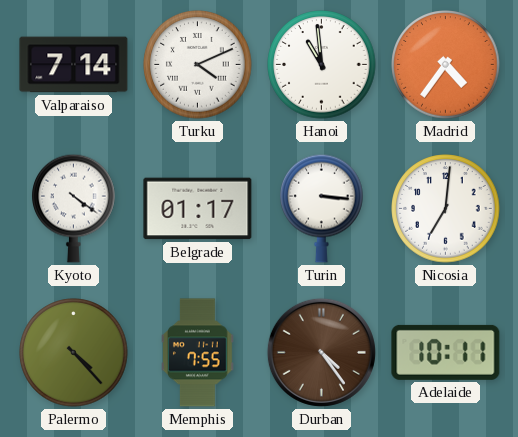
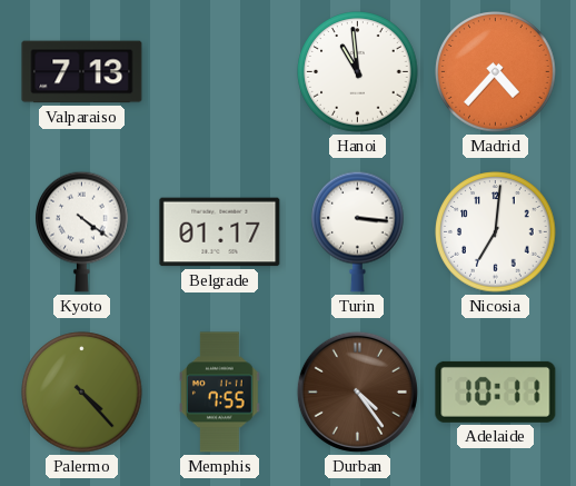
Valparaiso: 7:14 -> 7:13
Turku: 4:11 -> none
Madrid: 4:36 -> 4:37
